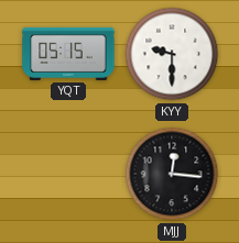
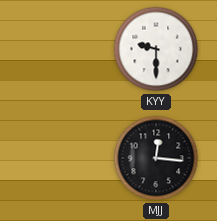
YQT: 05:15 -> none
